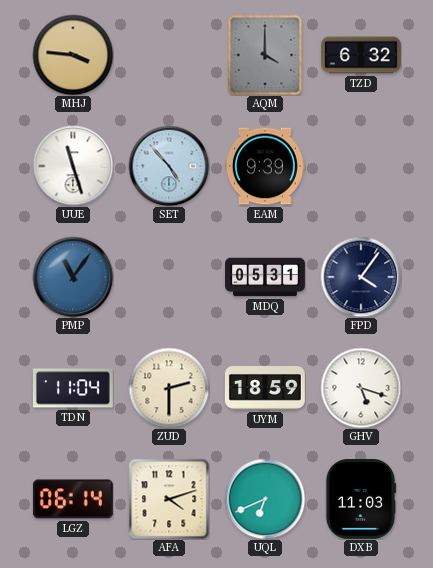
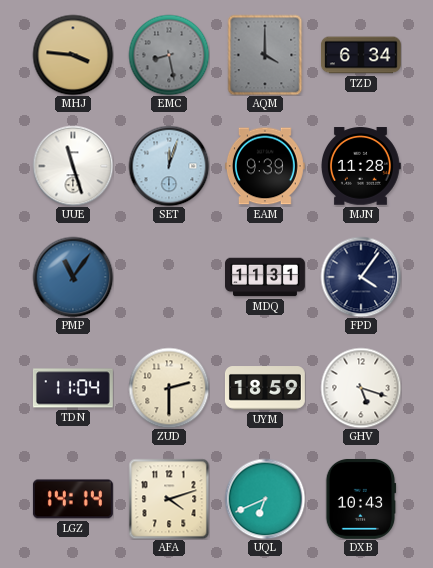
EMC: none -> 8:28
TZD: 6:32 -> 6:34
SET: 4:53 -> 12:03
MJN: none -> 11:28
MDQ: 05:31 -> 11:31
LGZ: 06:14 -> 14:14
DXB: 11:03 -> 10:43
